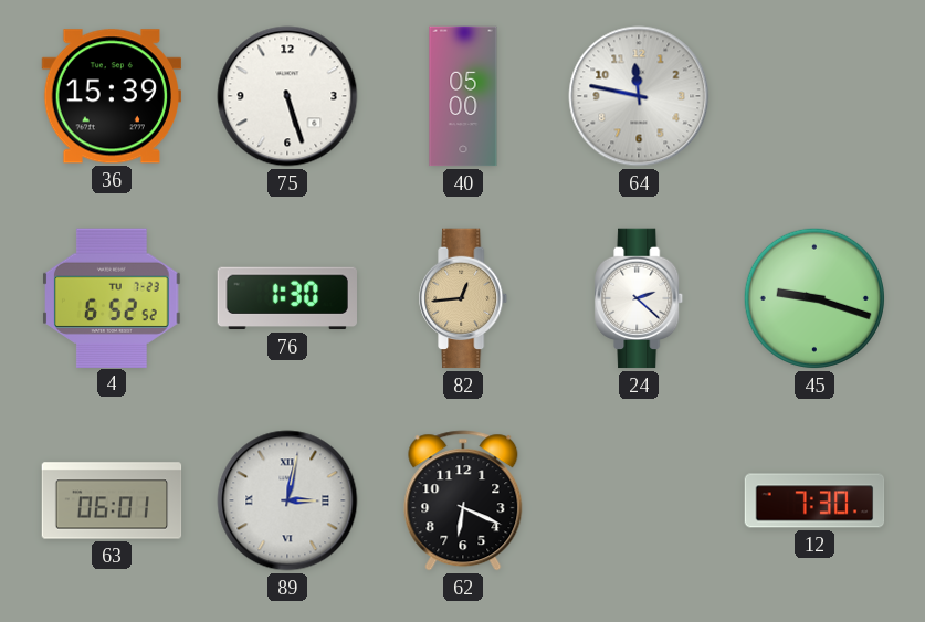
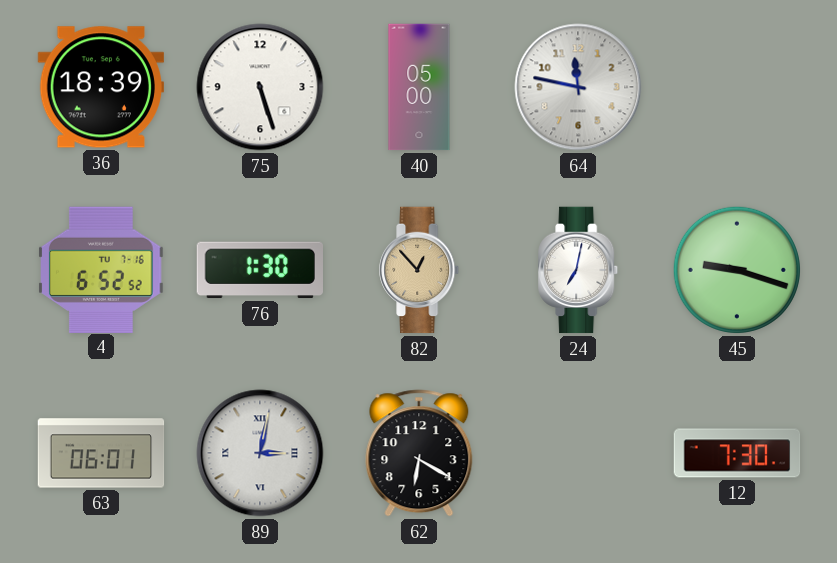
36: 15:39 -> 18:39
4 date: TU 7-23 -> TU 7-16
82: 12:44 -> 12:53
24: 2:22 -> 7:02
62: 6:19 -> 6:20
